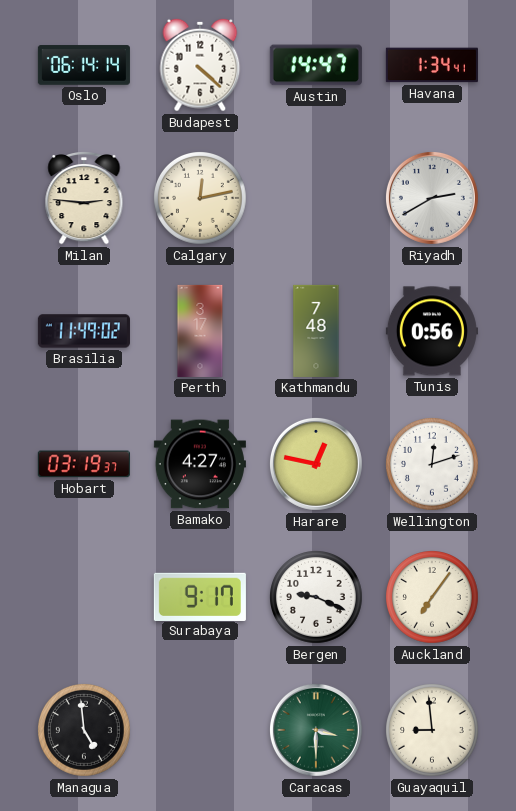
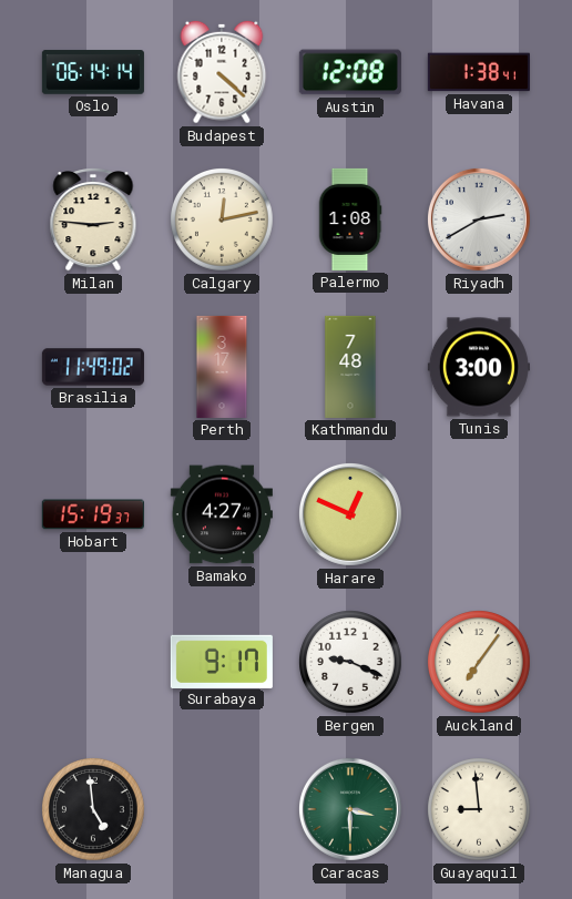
Austin: 14:47 -> 12:08
Havana: 1:34 -> 1:38
Palermo: none -> 1:08
Tunis: 0:56 -> 3:00
Hobart: 03:19 -> 15:19
Harare: 12:47 -> 12:49
Wellington: 12:12 -> none
